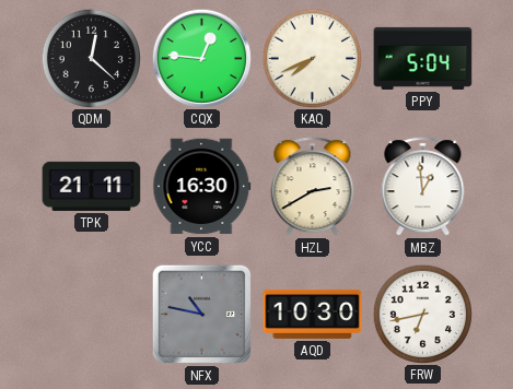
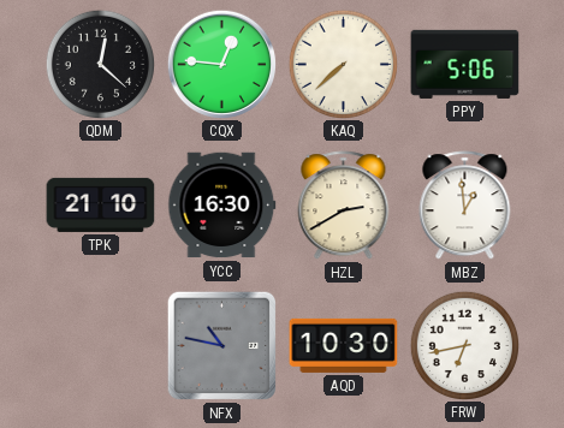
KAQ: 7:41 -> 7:38
PPY: 5:04 -> 5:06
TPK: 21:11 -> 21:10
